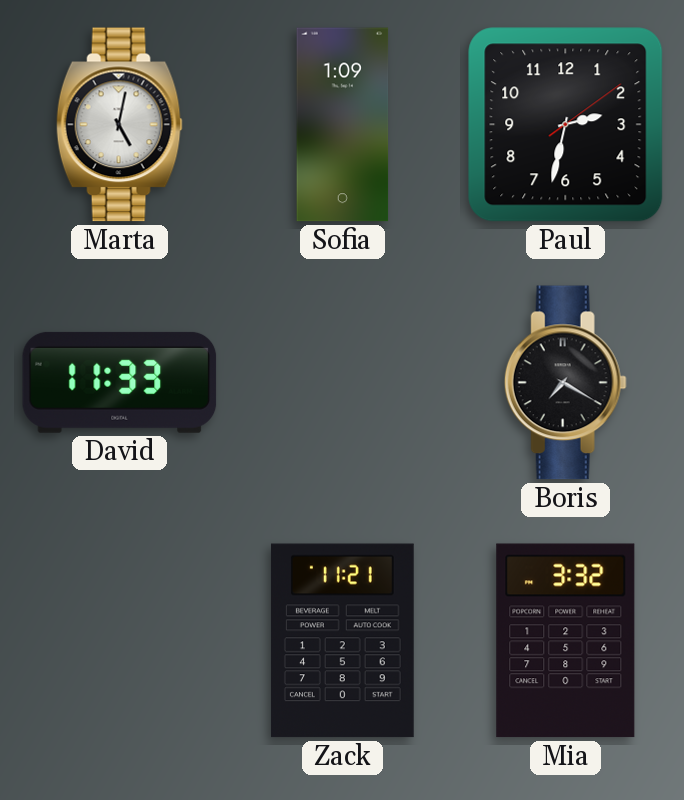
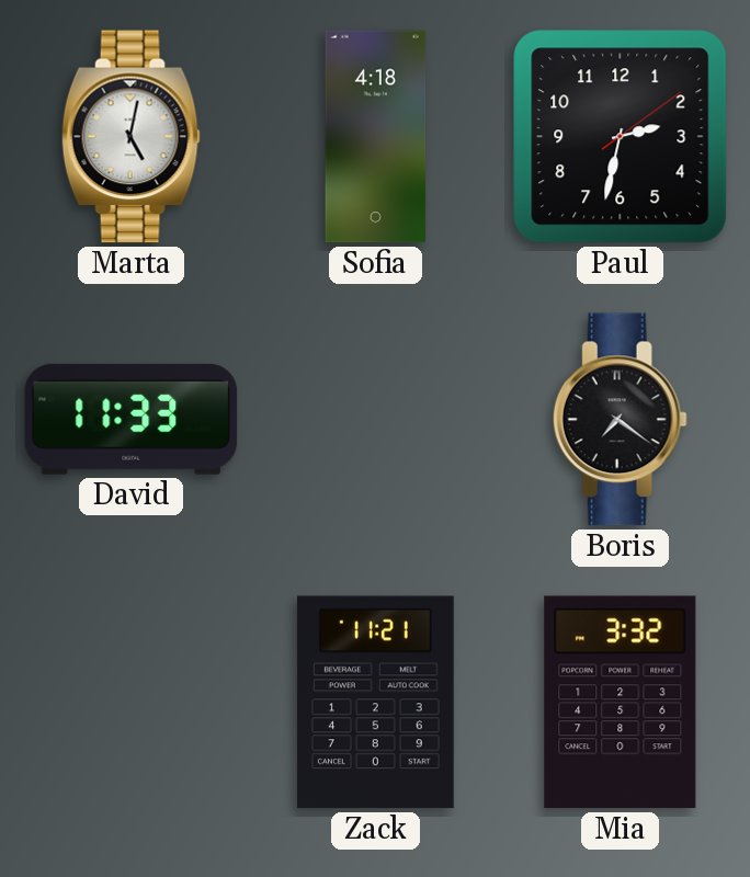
Sofia: 1:09 -> 4:18
Boris: 7:20 -> 7:21
